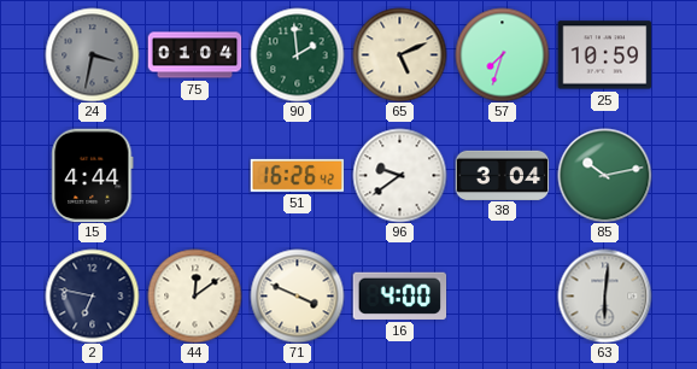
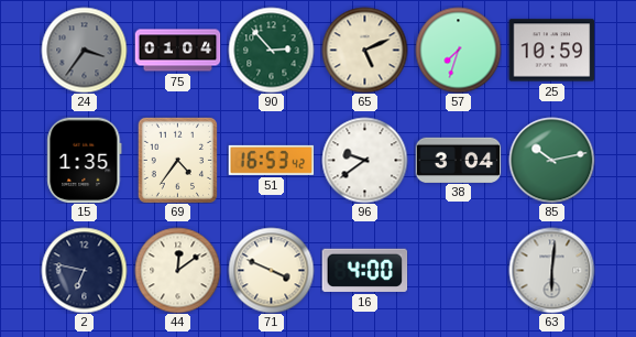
24: 3:32 -> 3:36
90: 1:59 -> 2:53
15: 4:44 -> 1:35
69: none -> 4:36
51: 16:26 -> 16:53
